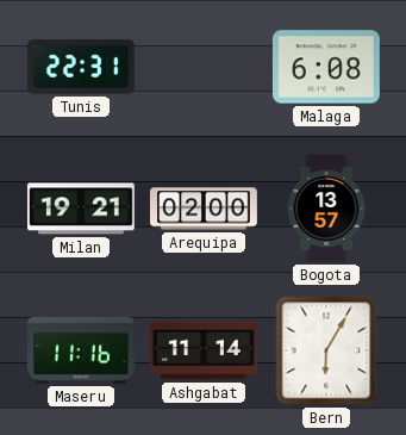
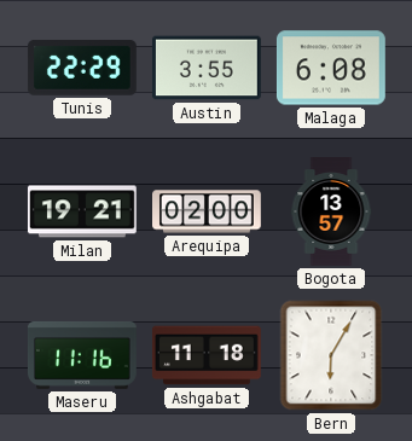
Tunis: 22:31 -> 22:29
Austin: none -> 3:55
Ashgabat: 11:14 -> 11:18
